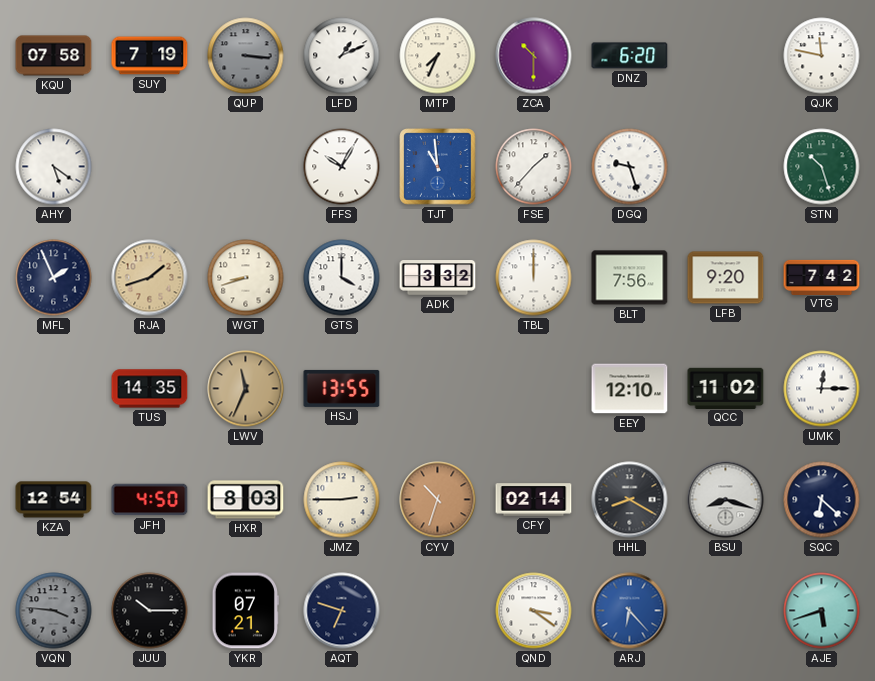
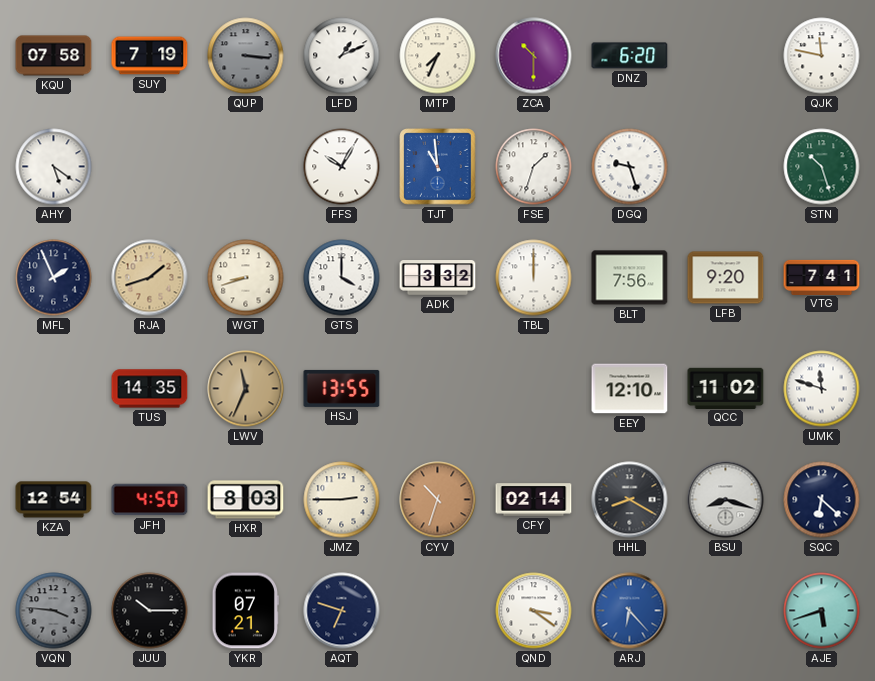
FSE: 1:37 -> 1:33
VTG: 7:42 -> 7:41
UMK: 12:15 -> 11:48
